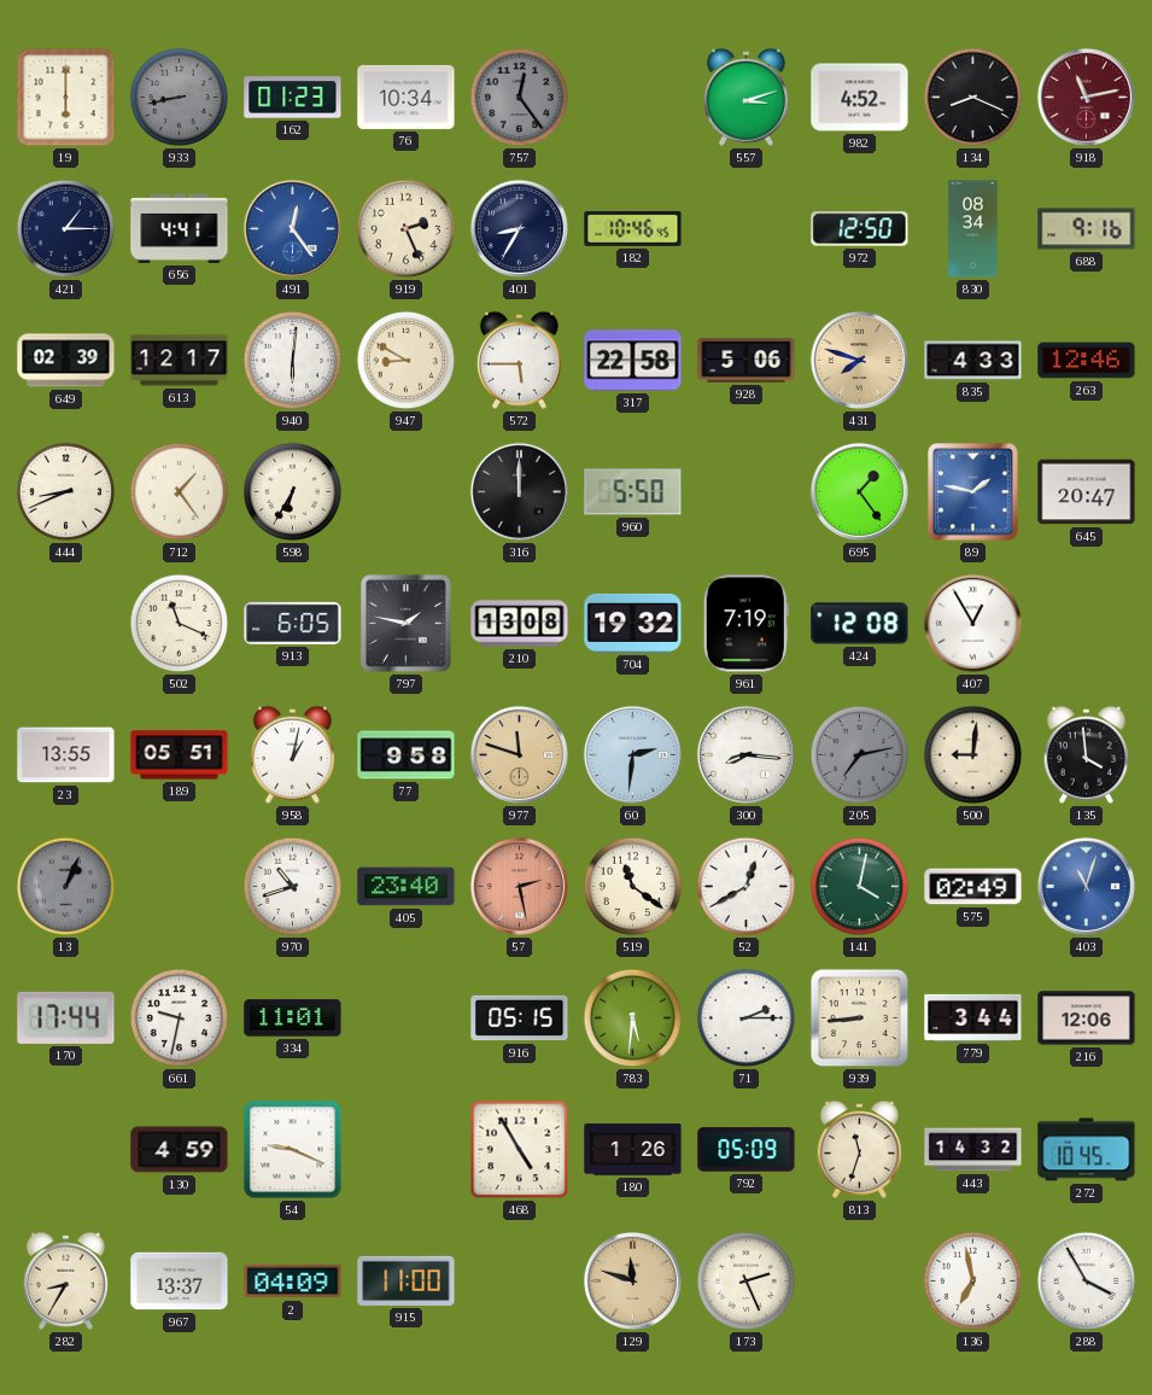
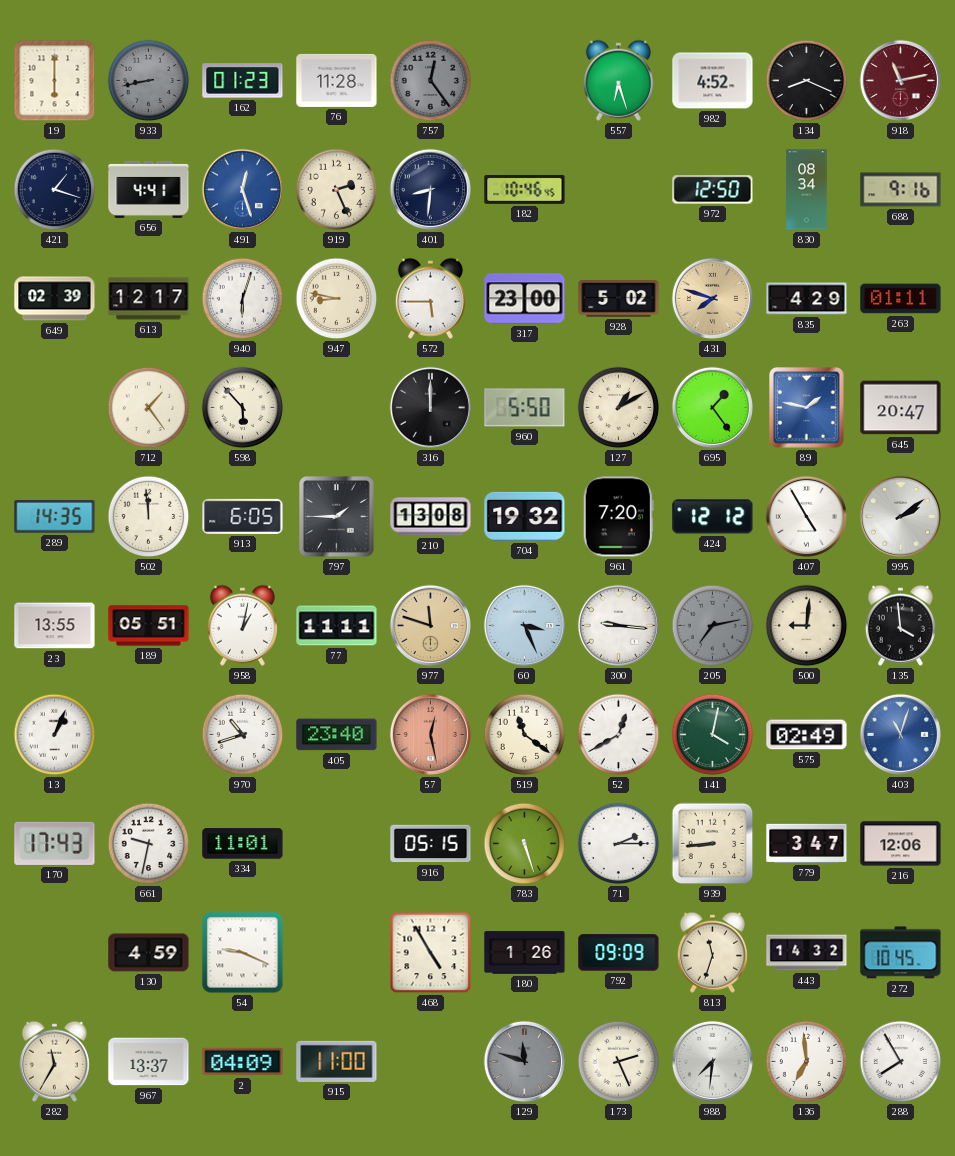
76: 10:34 -> 11:28
557: 3:12 -> 6:27
421: 1:15 -> 1:18
491: 12:24 -> 12:27
401: 8:35 -> 8:31
940: 6:01 -> 6:03
947: 8:50 -> 8:47
317: 22:58 -> 23:00
928: 5:06 -> 5:02
835: 4:33 -> 4:29
263: 12:46 -> 01:11
444: 8:41 -> none
598: 6:35 -> 5:53
127: none -> 1:10
289: none -> 14:35
502: 11:19 -> 11:59
797: 1:47 -> 1:45
961: 7:19 -> 7:20
424: 12:08 -> 12:12
407: 12:55 -> 4:55
995: none -> 2:09
77: 9:58 -> 11:11
60: 2:31 -> 3:26
300: 8:16 -> 9:16
13 dial: grey -> white
57: 2:28 -> 12:28
170: 17:44 -> 17:43
783: 5:31 -> 5:27
779: 3:44 -> 3:47
792: 05:09 -> 09:09
282: 8:35 -> 11:35
129 dial: champagne -> grey
988: none -> 7:31
136: 6:58 -> 6:59
288: 3:55 -> 7:55
